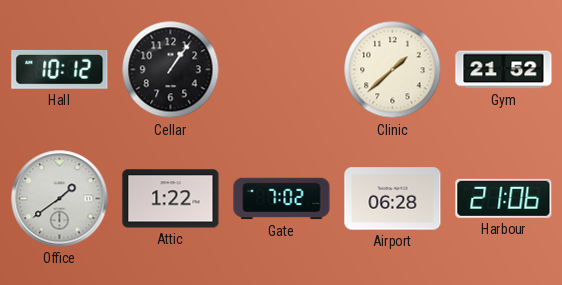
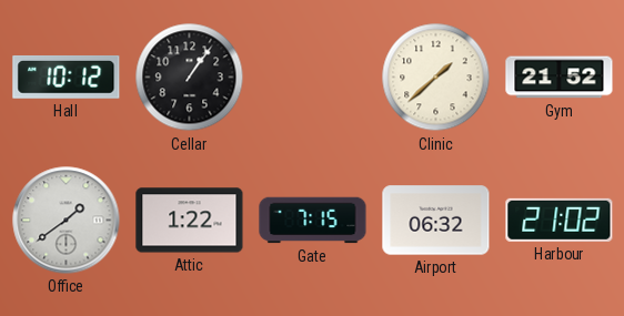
Gate: 7:02 -> 7:15
Airport: 06:28 -> 06:32
Harbour: 21:06 -> 21:02
